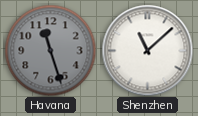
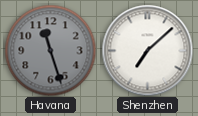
Shenzhen: 11:08 -> 7:08
